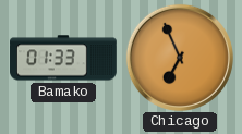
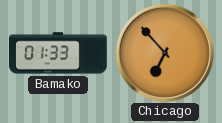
Chicago: 6:56 -> 6:53
